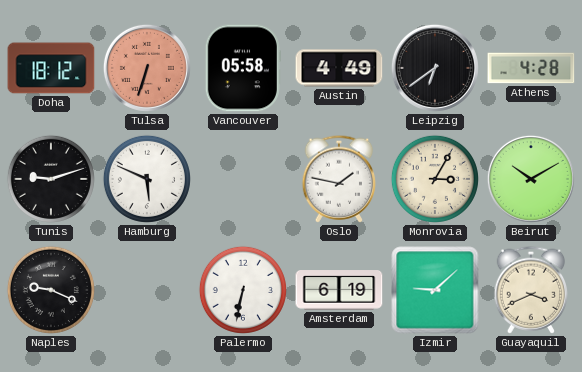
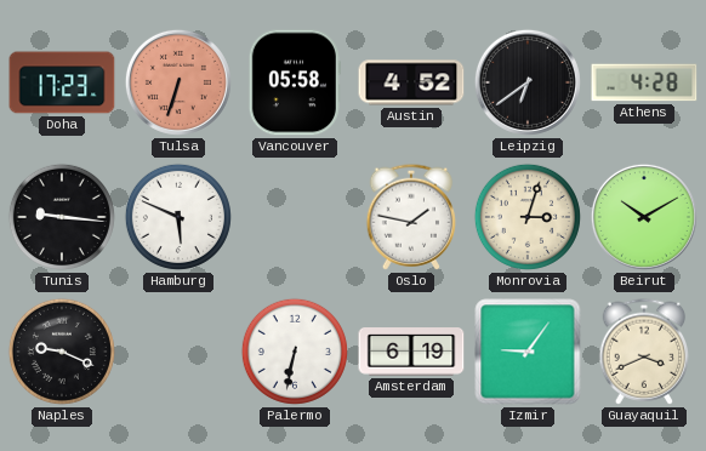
Doha: 18:12 -> 17:23
Austin: 4:49 -> 4:52
Tunis: 9:12 -> 9:16
Monrovia: 3:05 -> 3:03
Izmir: 9:08 -> 9:06
